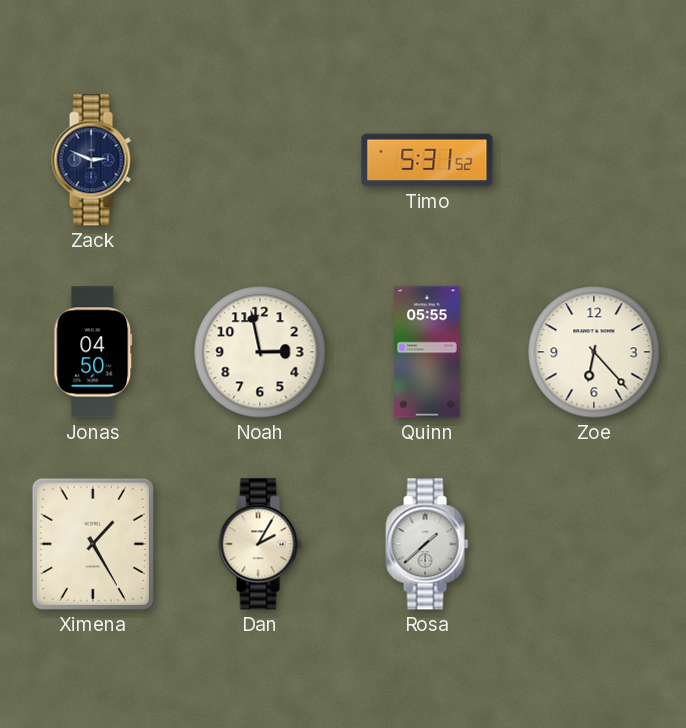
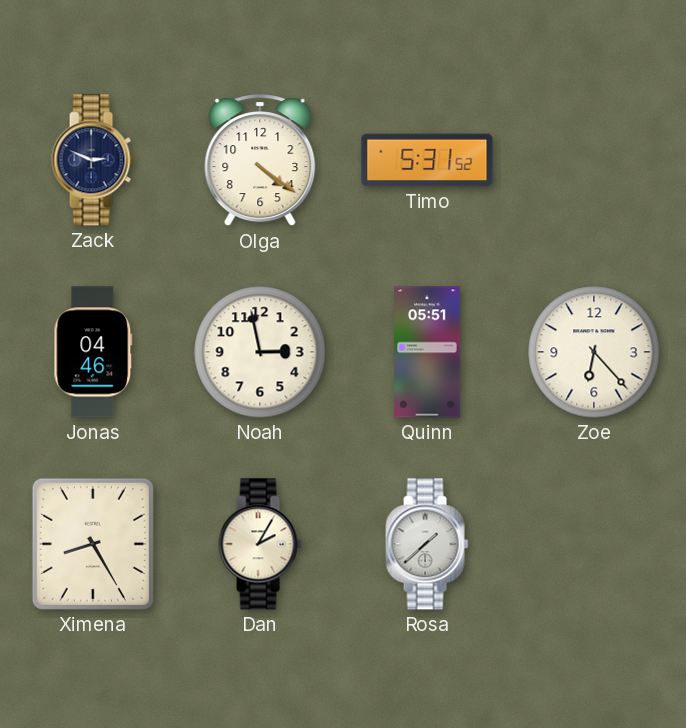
Olga: none -> 4:21
Jonas: 04:50 -> 04:46
Quinn: 05:55 -> 05:51
Ximena: 1:25 -> 8:25
